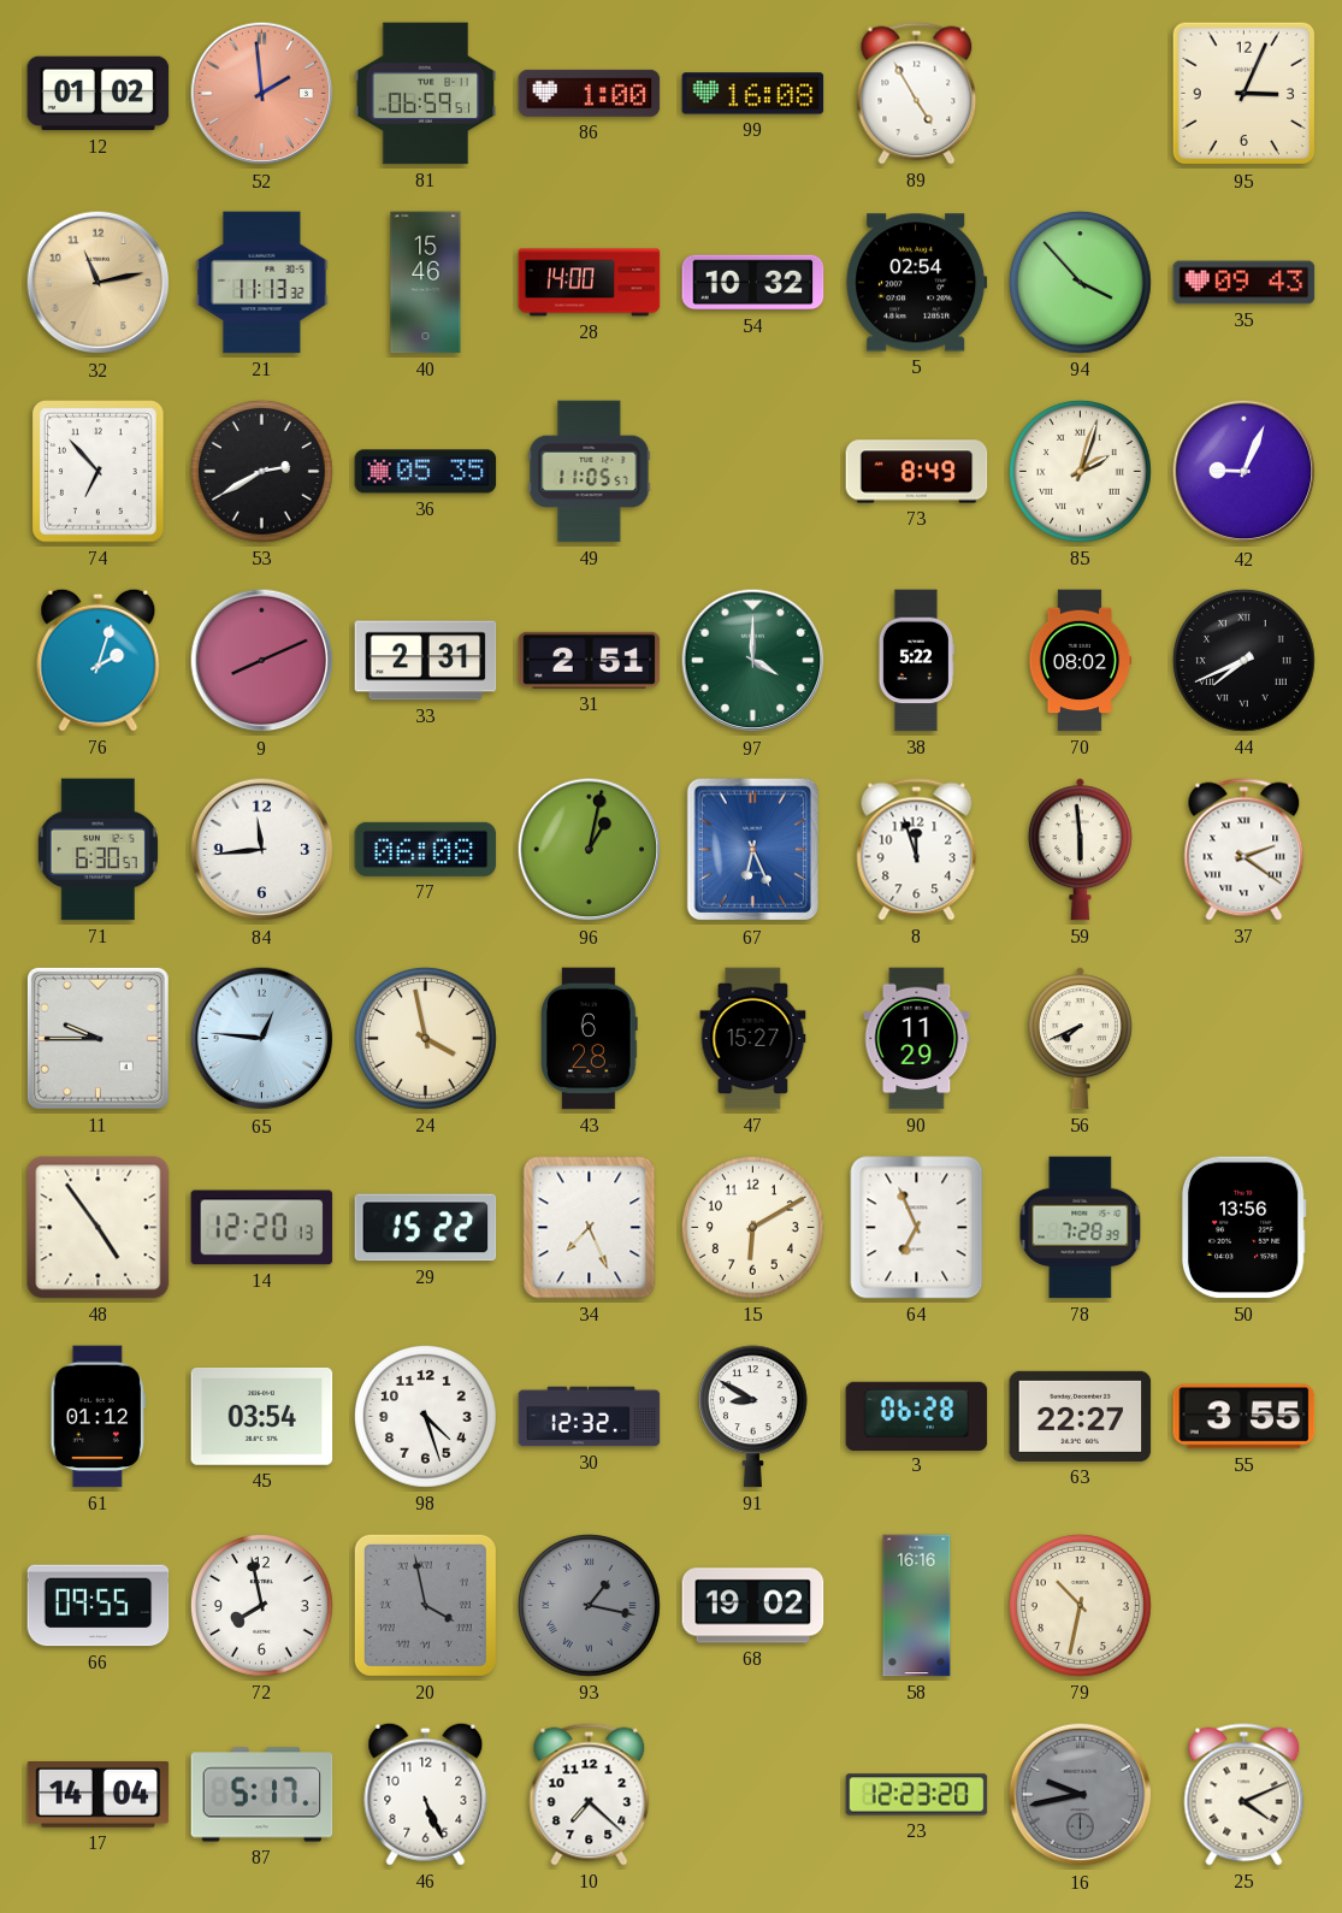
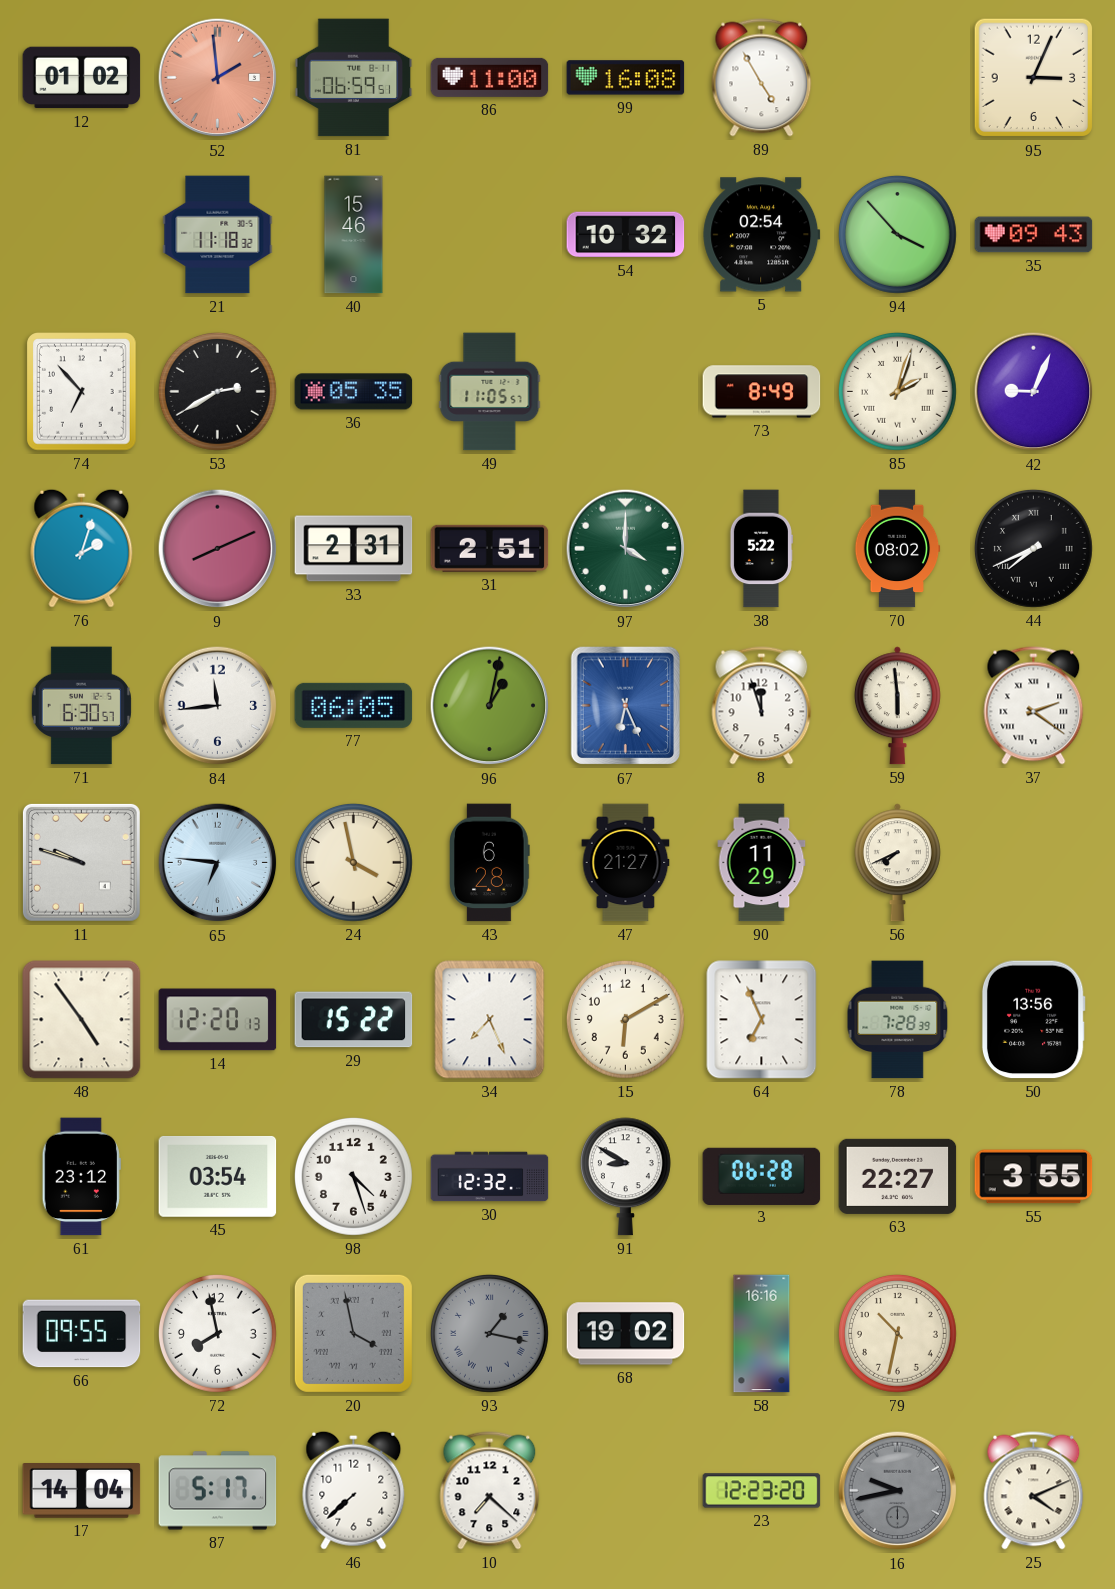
86: 1:00 -> 11:00
32: 11:13 -> none
21: 11:13 -> 11:18
28: 14:00 -> none
77: 06:08 -> 06:05
11: 9:45 -> 9:48
65: 12:46 -> 6:46
47: 15:27 -> 21:27
61: 01:12 -> 23:12
46: 5:26 -> 7:38
